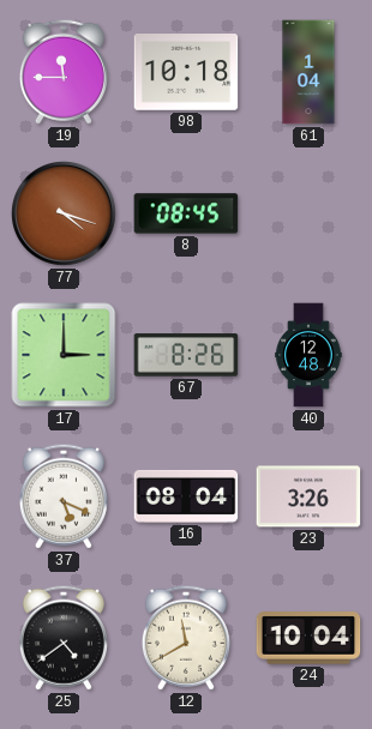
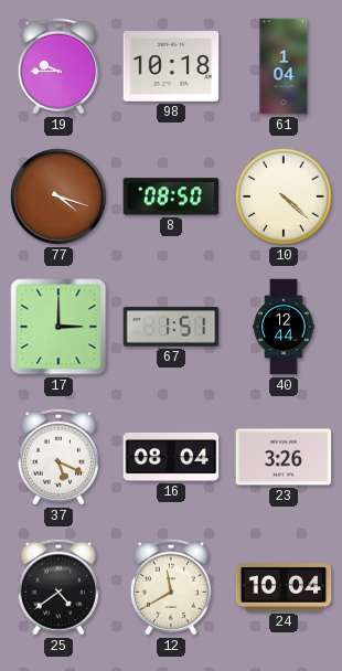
19: 11:45 -> 9:45
8: 08:45 -> 08:50
10: none -> 4:22
67: 8:26 -> 1:51
40: 12:48 -> 12:44
